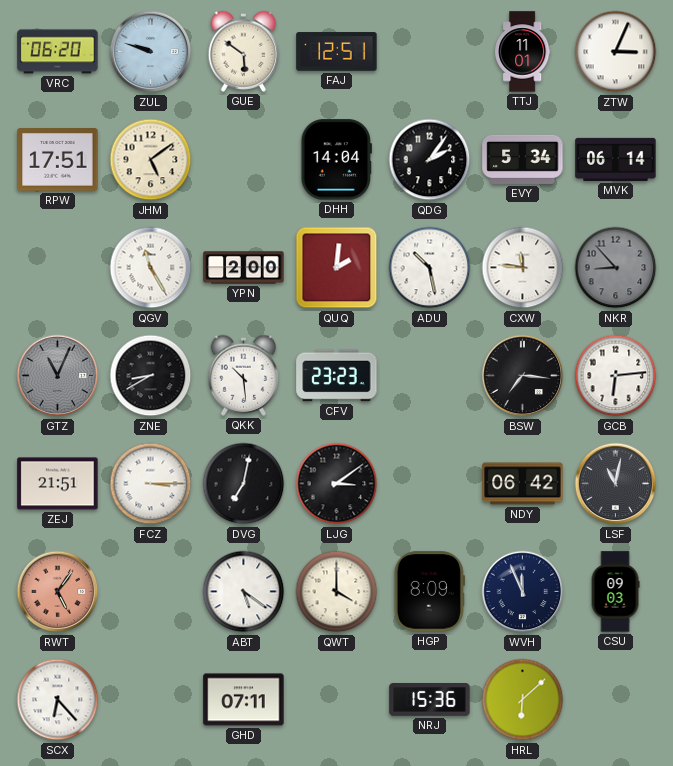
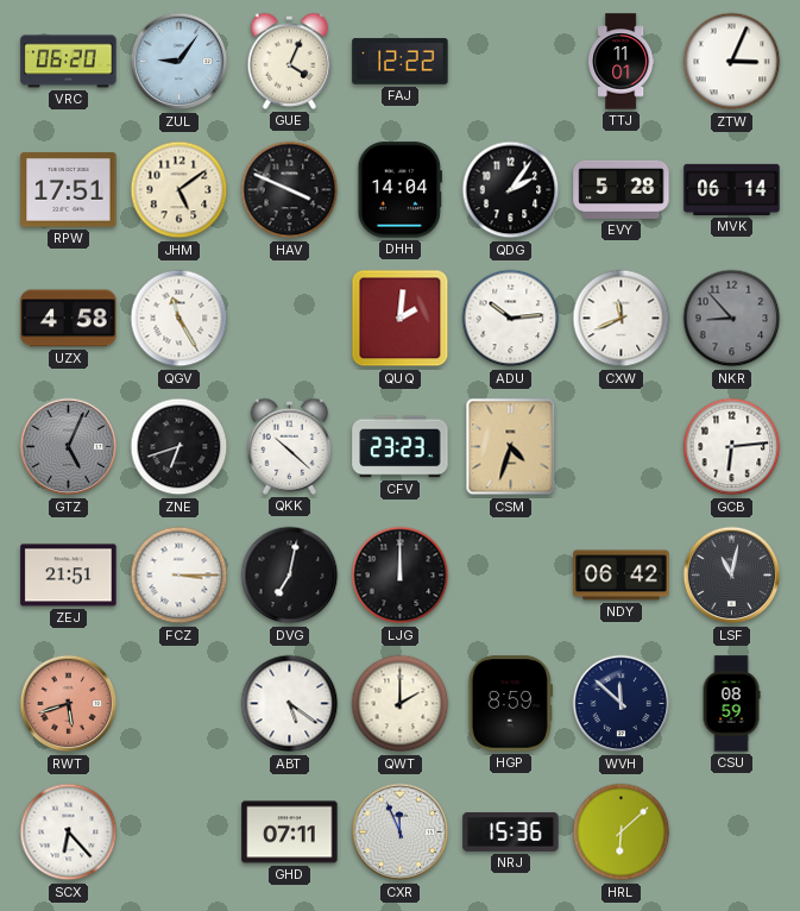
ZUL: 9:48 -> 9:06
GUE: 5:51 -> 4:04
FAJ: 12:51 -> 12:22
HAV: none -> 3:49
EVY: 5:34 -> 5:28
UZX: none -> 4:58
YPN: 2:00 -> none
ADU: 10:28 -> 10:14
CXW: 11:46 -> 11:41
GTZ: 11:04 -> 5:04
ZNE: 8:40 -> 6:42
QKK: 10:29 -> 10:22
CSM: none -> 4:33
BSW: 7:16 -> none
LJG: 3:09 -> 12:00
RWT: 5:06 -> 5:42
QWT: 4:00 -> 2:00
HGP: 8:09 -> 8:59
WVH: 11:56 -> 11:52
CSU: 09:03 -> 08:59
CXR: none -> 11:56
